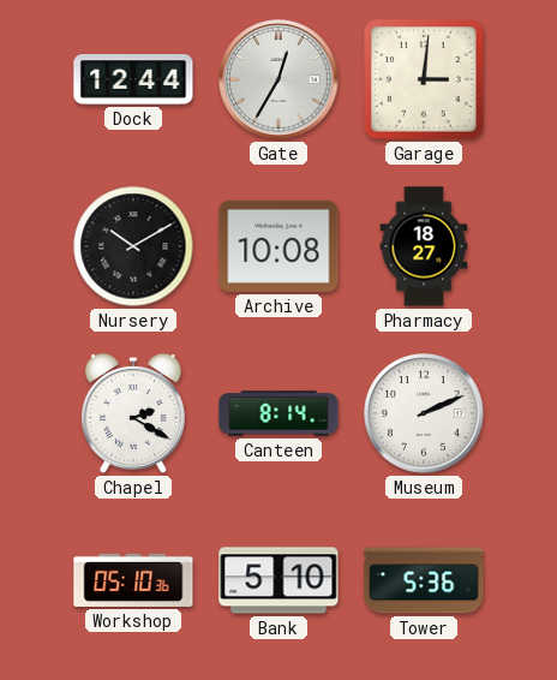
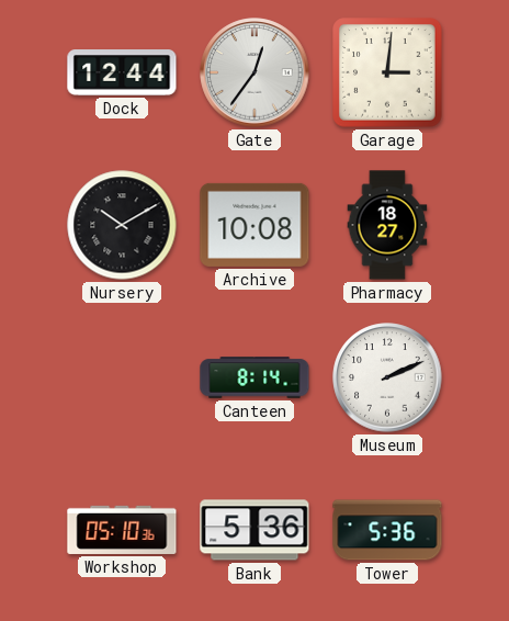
Gate: 12:35 -> 12:36
Chapel: 2:20 -> none
Bank: 5:10 -> 5:36
